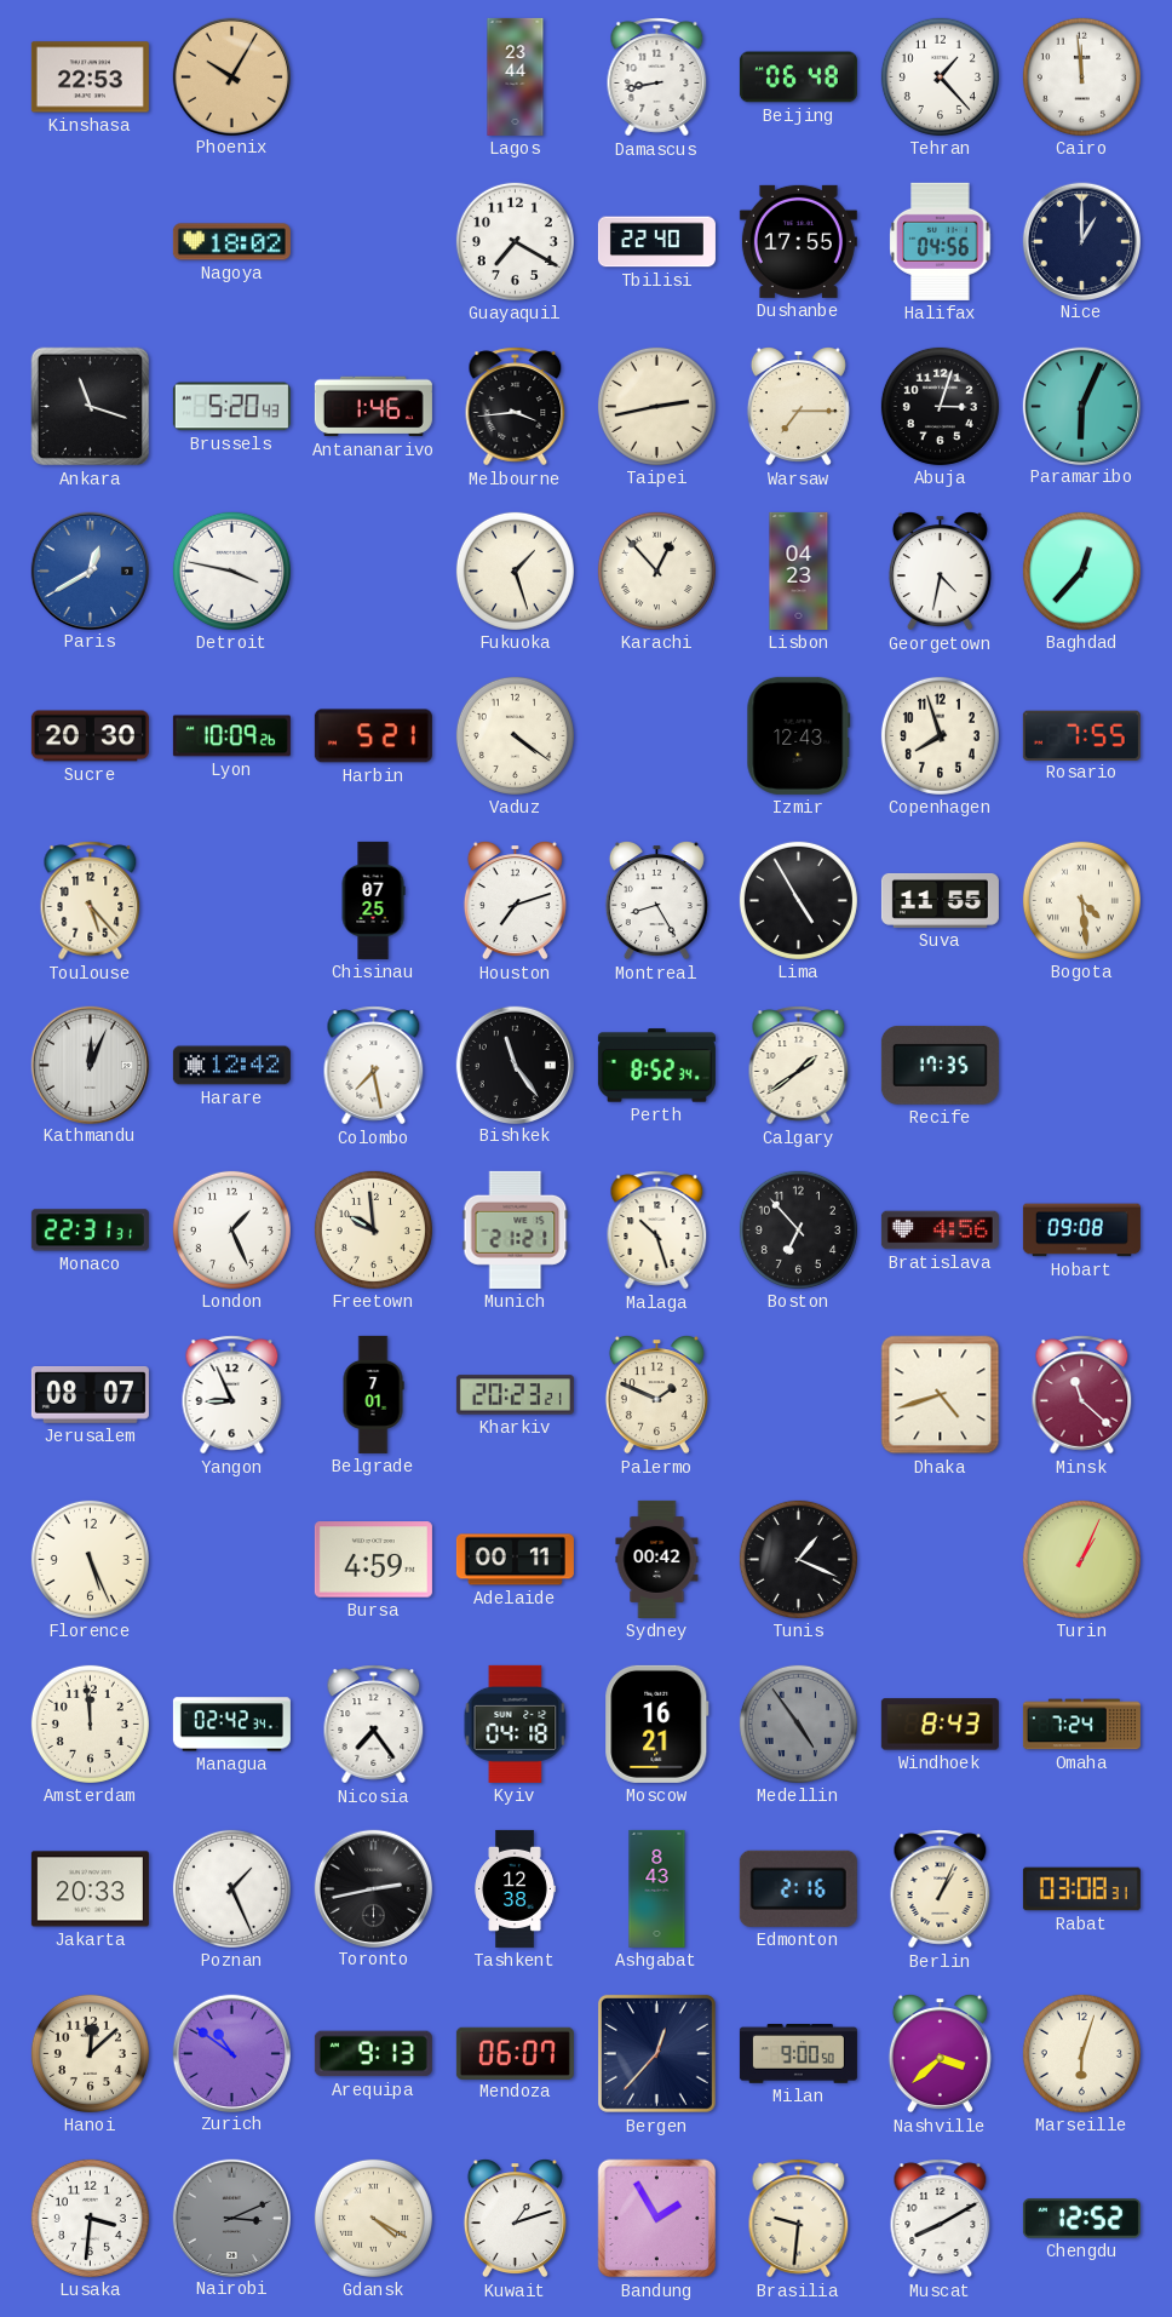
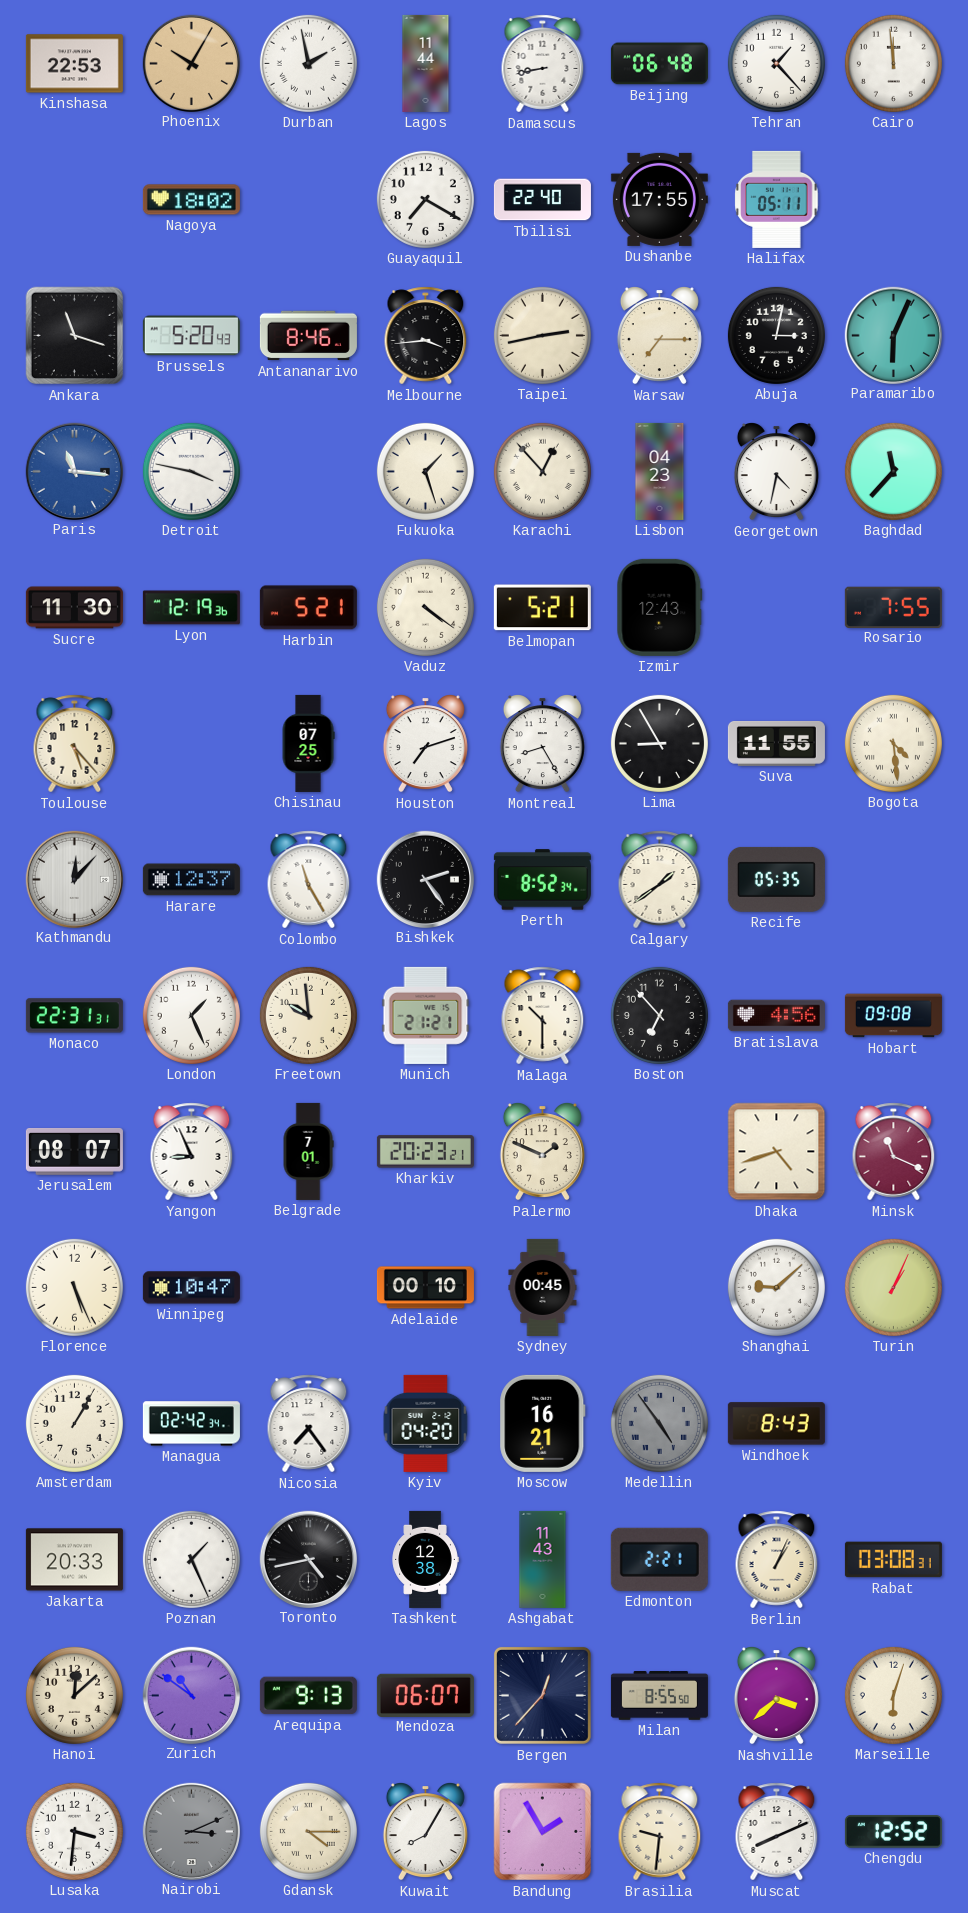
Durban: none -> 1:58
Lagos: 23:44 -> 11:44
Halifax: 04:56 -> 05:11
Nice: 1:00 -> none
Antananarivo: 1:46 -> 8:46
Abuja: 3:03 -> 3:02
Paris: 12:40 -> 11:16
Baghdad: 12:37 -> 11:37
Sucre: 20:30 -> 11:30
Lyon: 10:09 -> 12:19
Belmopan: none -> 5:21
Copenhagen: 7:57 -> none
Lima: 4:55 -> 8:55
Kathmandu: 12:04 -> 12:07
Harare: 12:42 -> 12:37
Colombo: 7:28 -> 11:25
Bishkek: 11:24 -> 2:24
Recife: 17:35 -> 05:35
Malaga: 10:27 -> 10:30
Minsk: 11:22 -> 11:19
Winnipeg: none -> 10:47
Bursa: 4:59 -> none
Adelaide: 00:11 -> 00:10
Sydney: 00:42 -> 00:45
Tunis: 1:19 -> none
Shanghai: none -> 9:08
Amsterdam: 11:59 -> 1:05
Kyiv: 04:18 -> 04:20
Omaha: 7:24 -> none
Toronto: 2:43 -> 4:43
Ashgabat: 8:43 -> 11:43
Edmonton: 2:16 -> 2:21
Milan: 9:00 -> 8:55
Gdansk: 4:20 -> 4:15
Kuwait: 1:12 -> 8:05
Muscat: 8:10 -> 8:11
